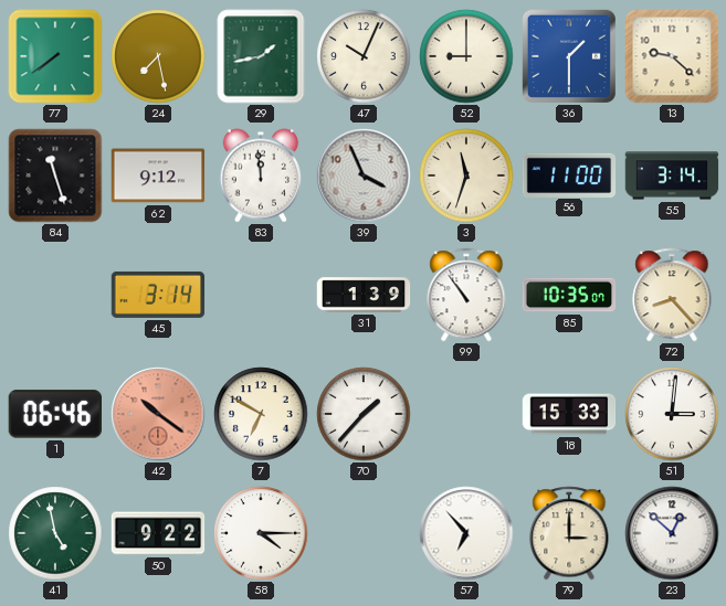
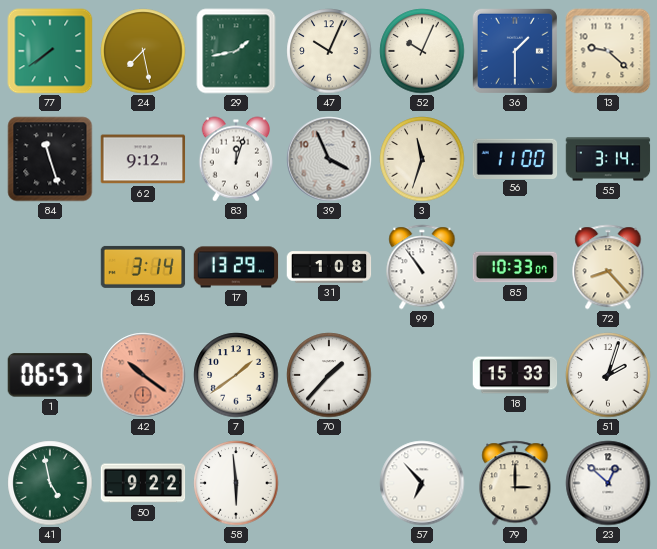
52: 9:00 -> 10:04
83: 11:59 -> 12:03
17: none -> 13:29
31: 1:39 -> 1:08
85: 10:35 -> 10:33
1: 06:46 -> 06:57
7: 6:50 -> 1:39
51: 3:01 -> 2:03
58: 4:15 -> 5:59
